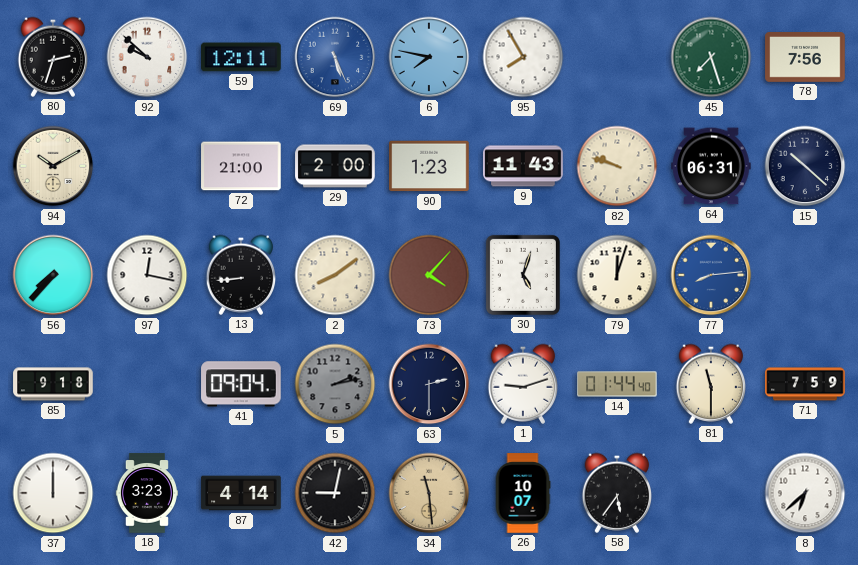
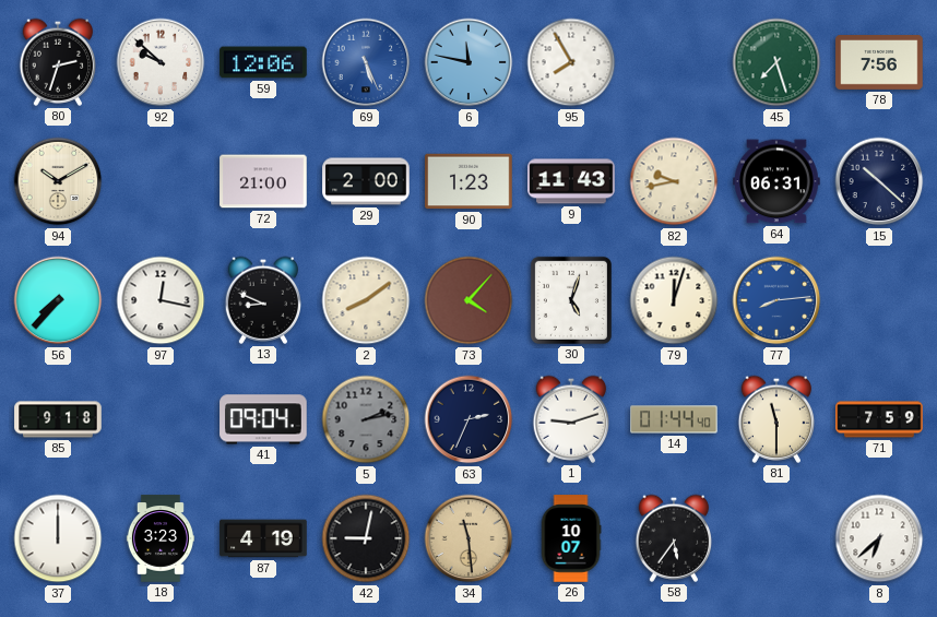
59: 12:11 -> 12:06
6: 7:47 -> 11:47
82: 9:48 -> 9:43
13: 8:44 -> 8:49
63: 2:30 -> 2:34
87: 4:14 -> 4:19
